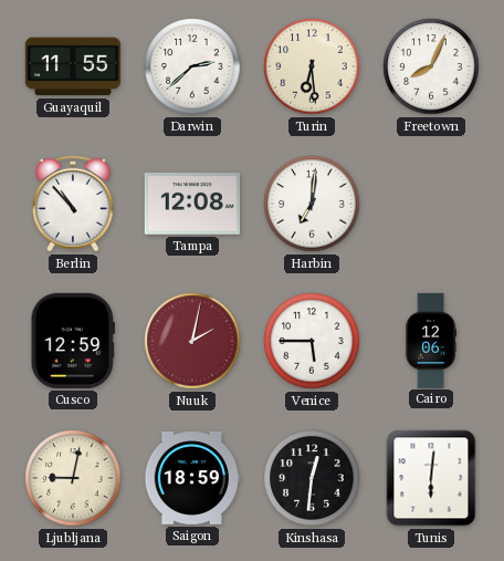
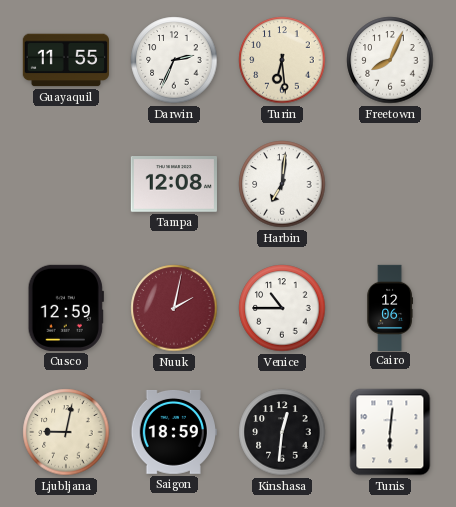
Darwin: 2:38 -> 2:34
Berlin: 10:53 -> none
Venice: 5:45 -> 10:45
